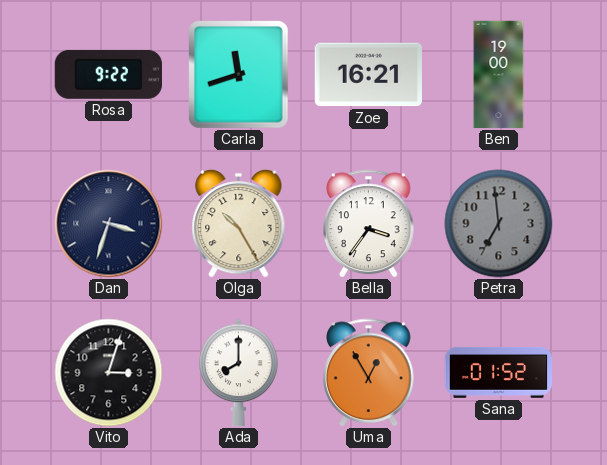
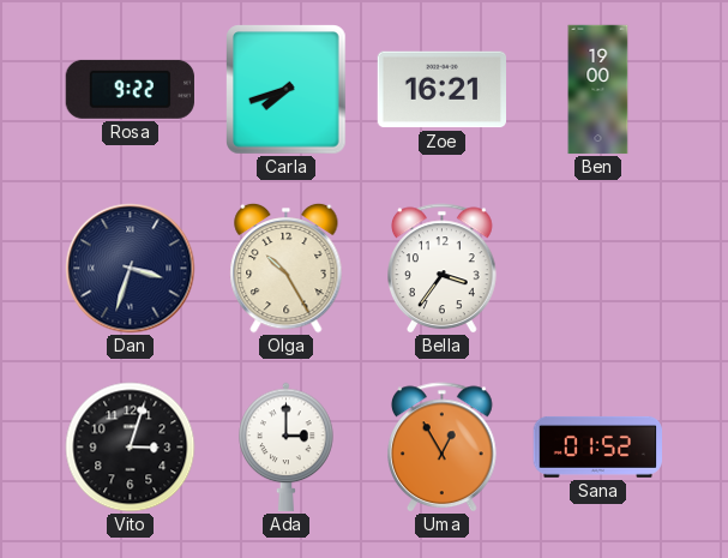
Carla: 11:42 -> 7:42
Petra: 6:59 -> none
Ada: 8:00 -> 3:00
